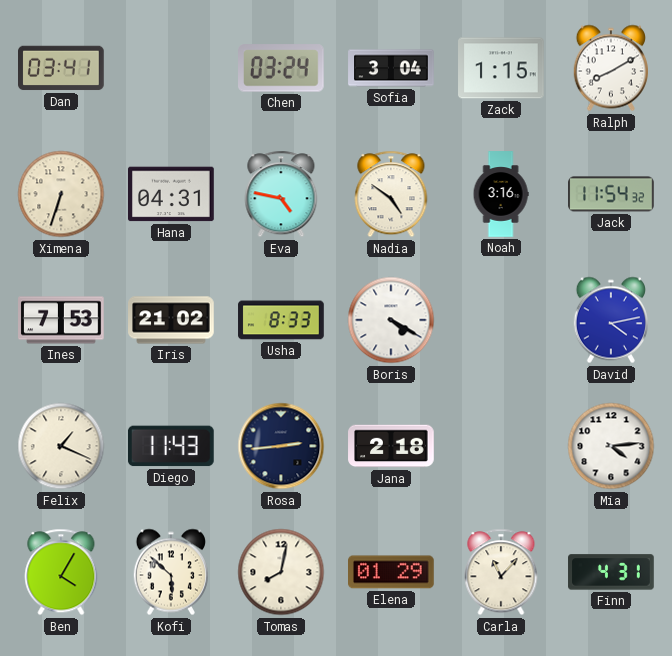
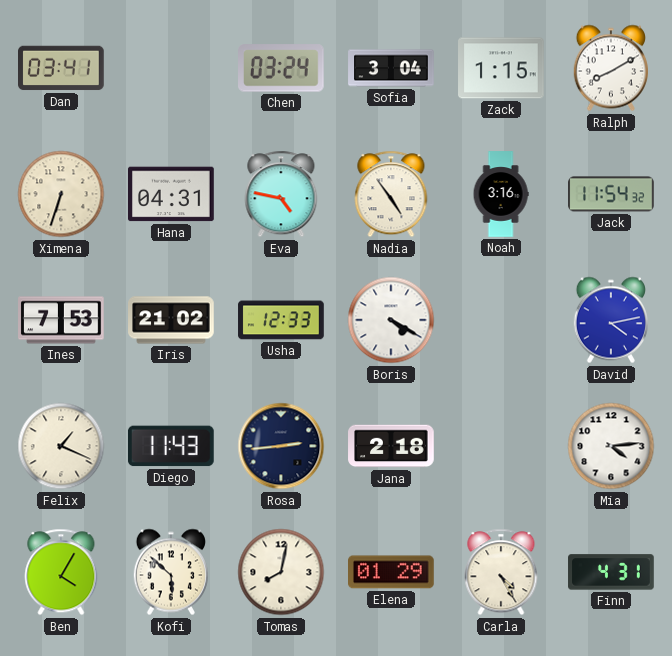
Nadia: 4:51 -> 4:54
Usha: 8:33 -> 12:33
Carla: 11:07 -> 4:25
